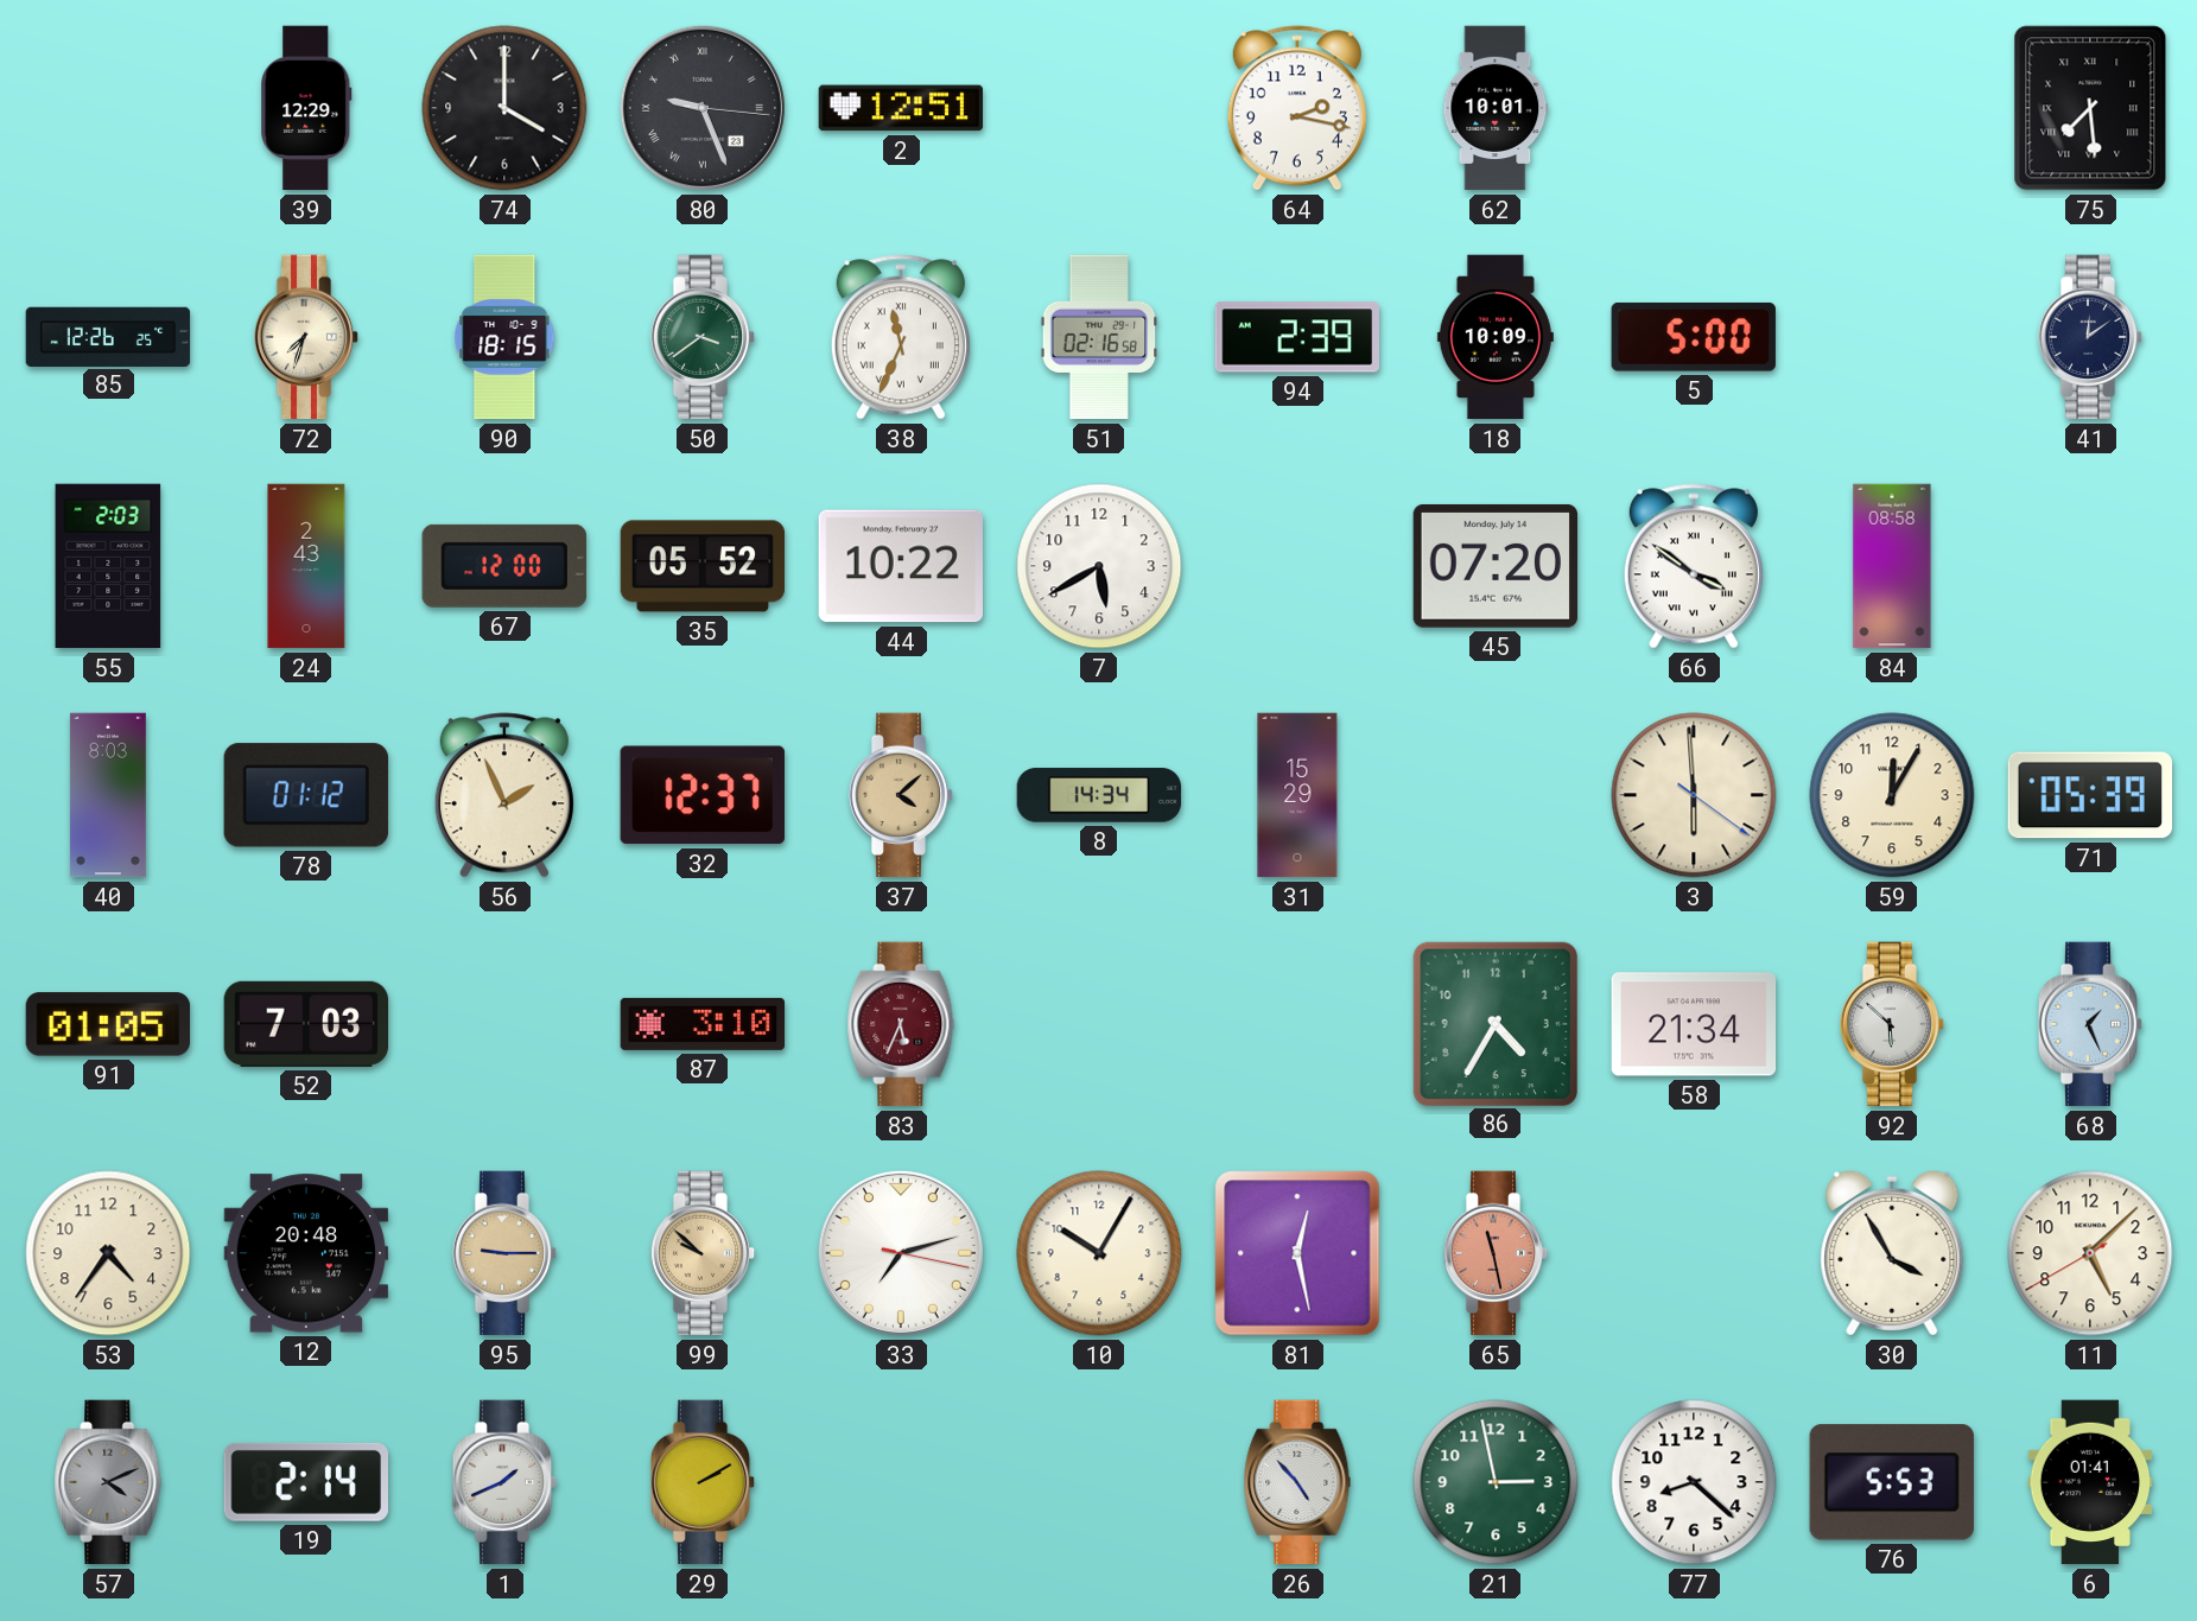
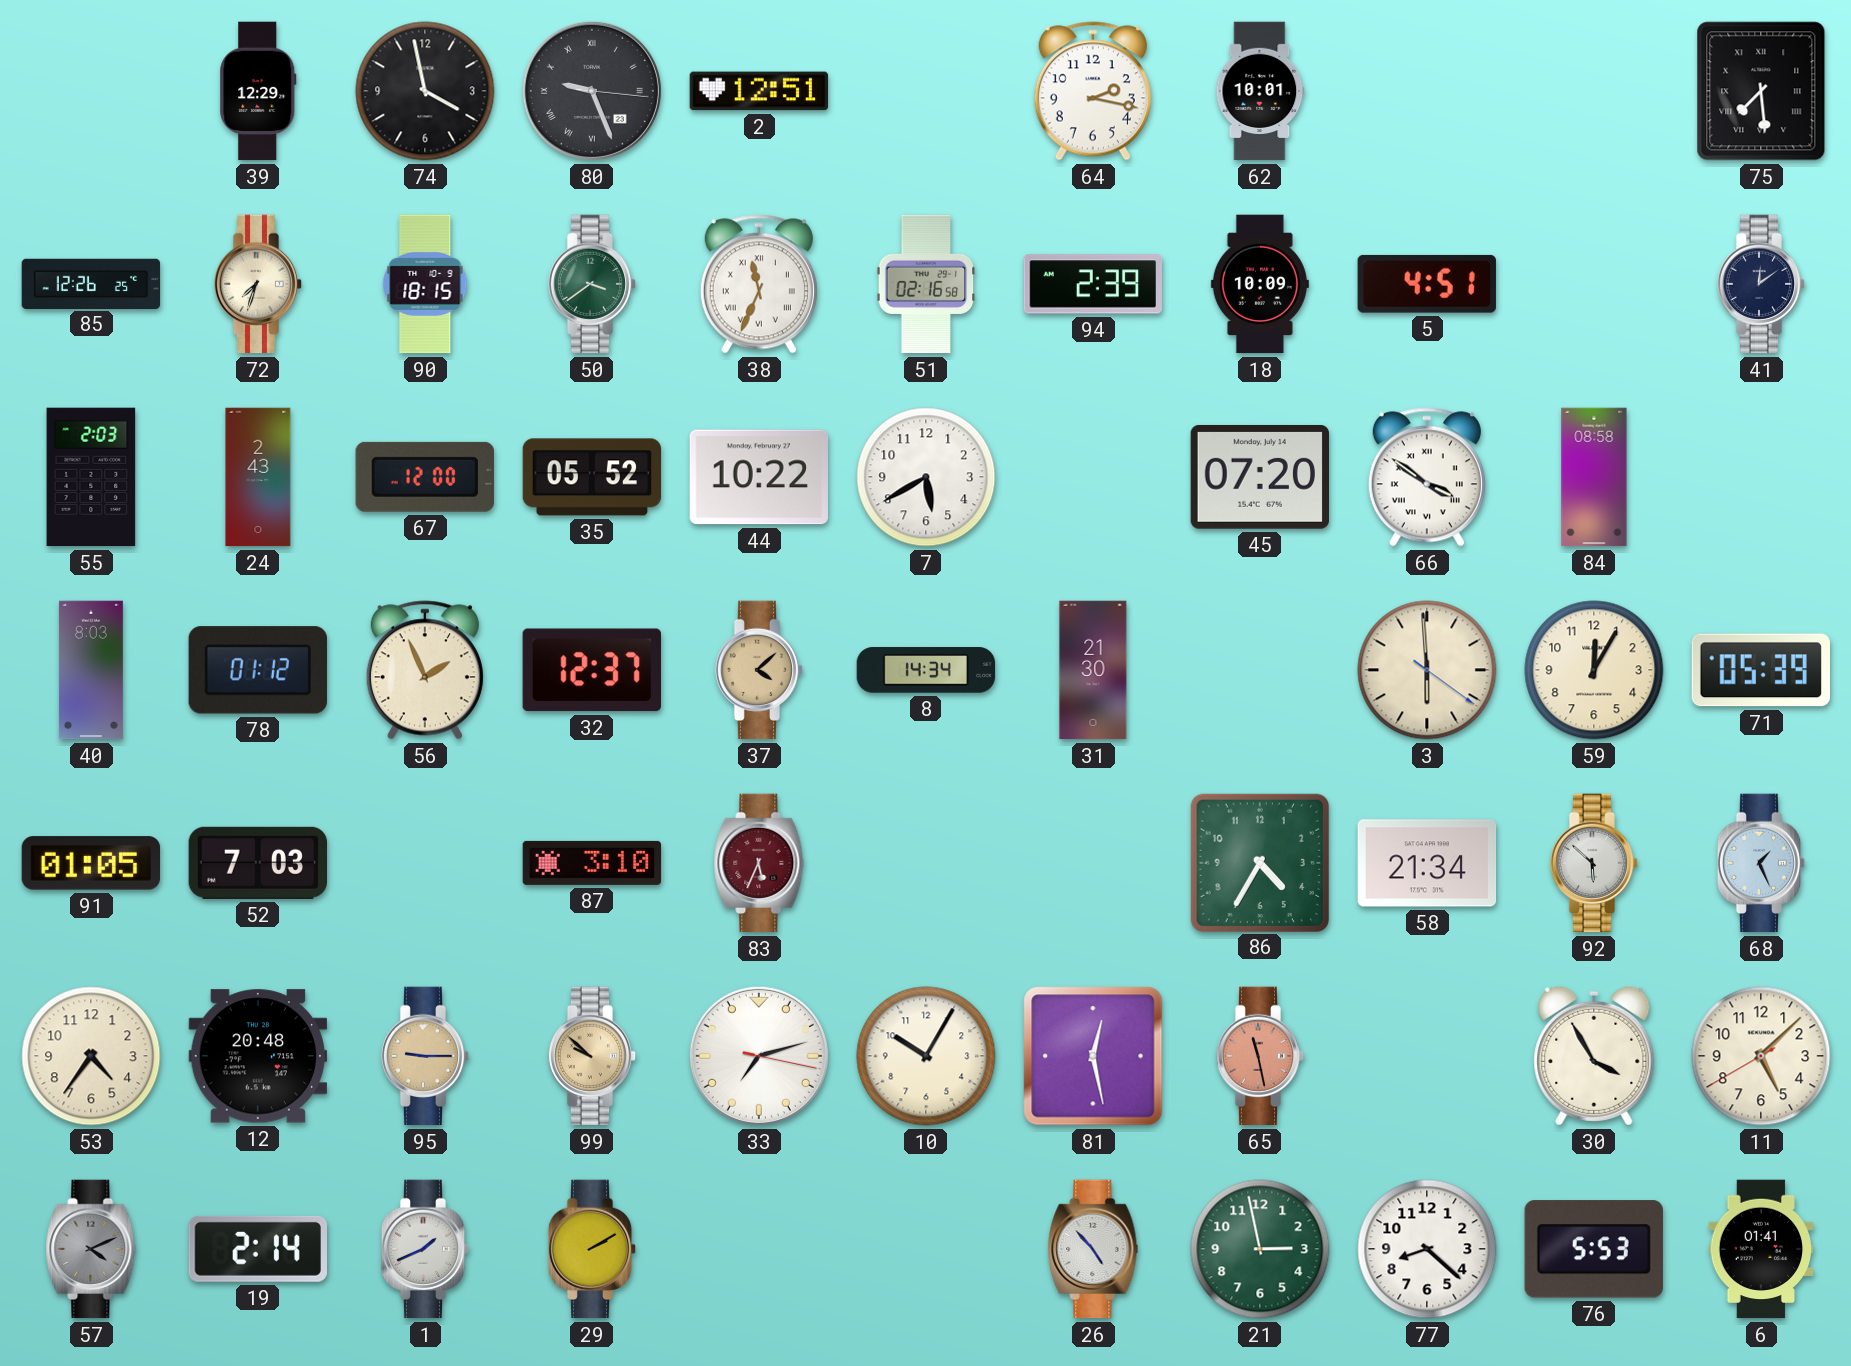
74: 4:00 -> 3:58
5: 5:00 -> 4:51
31: 15:29 -> 21:30
